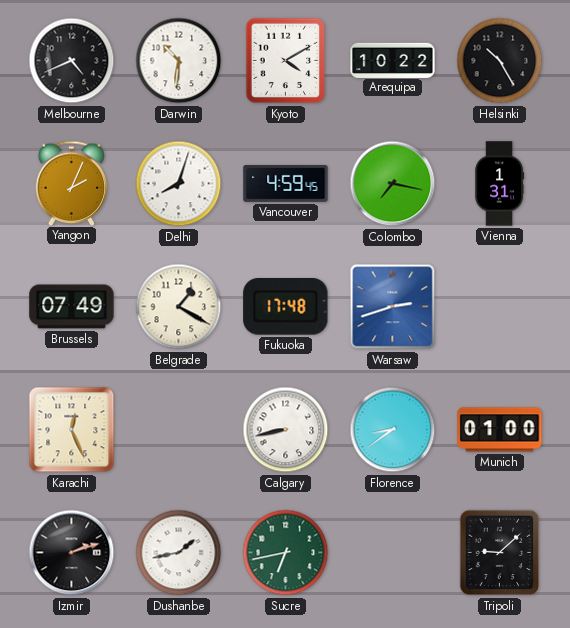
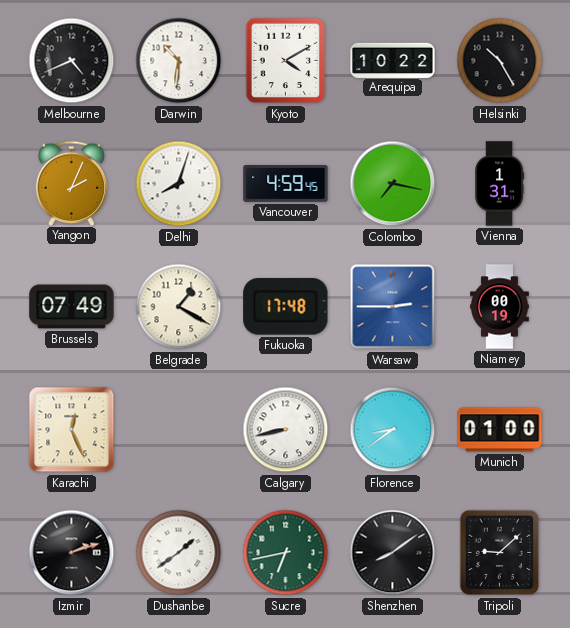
Warsaw: 2:42 -> 2:45
Niamey: none -> 00:19
Dushanbe: 1:43 -> 1:39
Shenzhen: none -> 8:09
